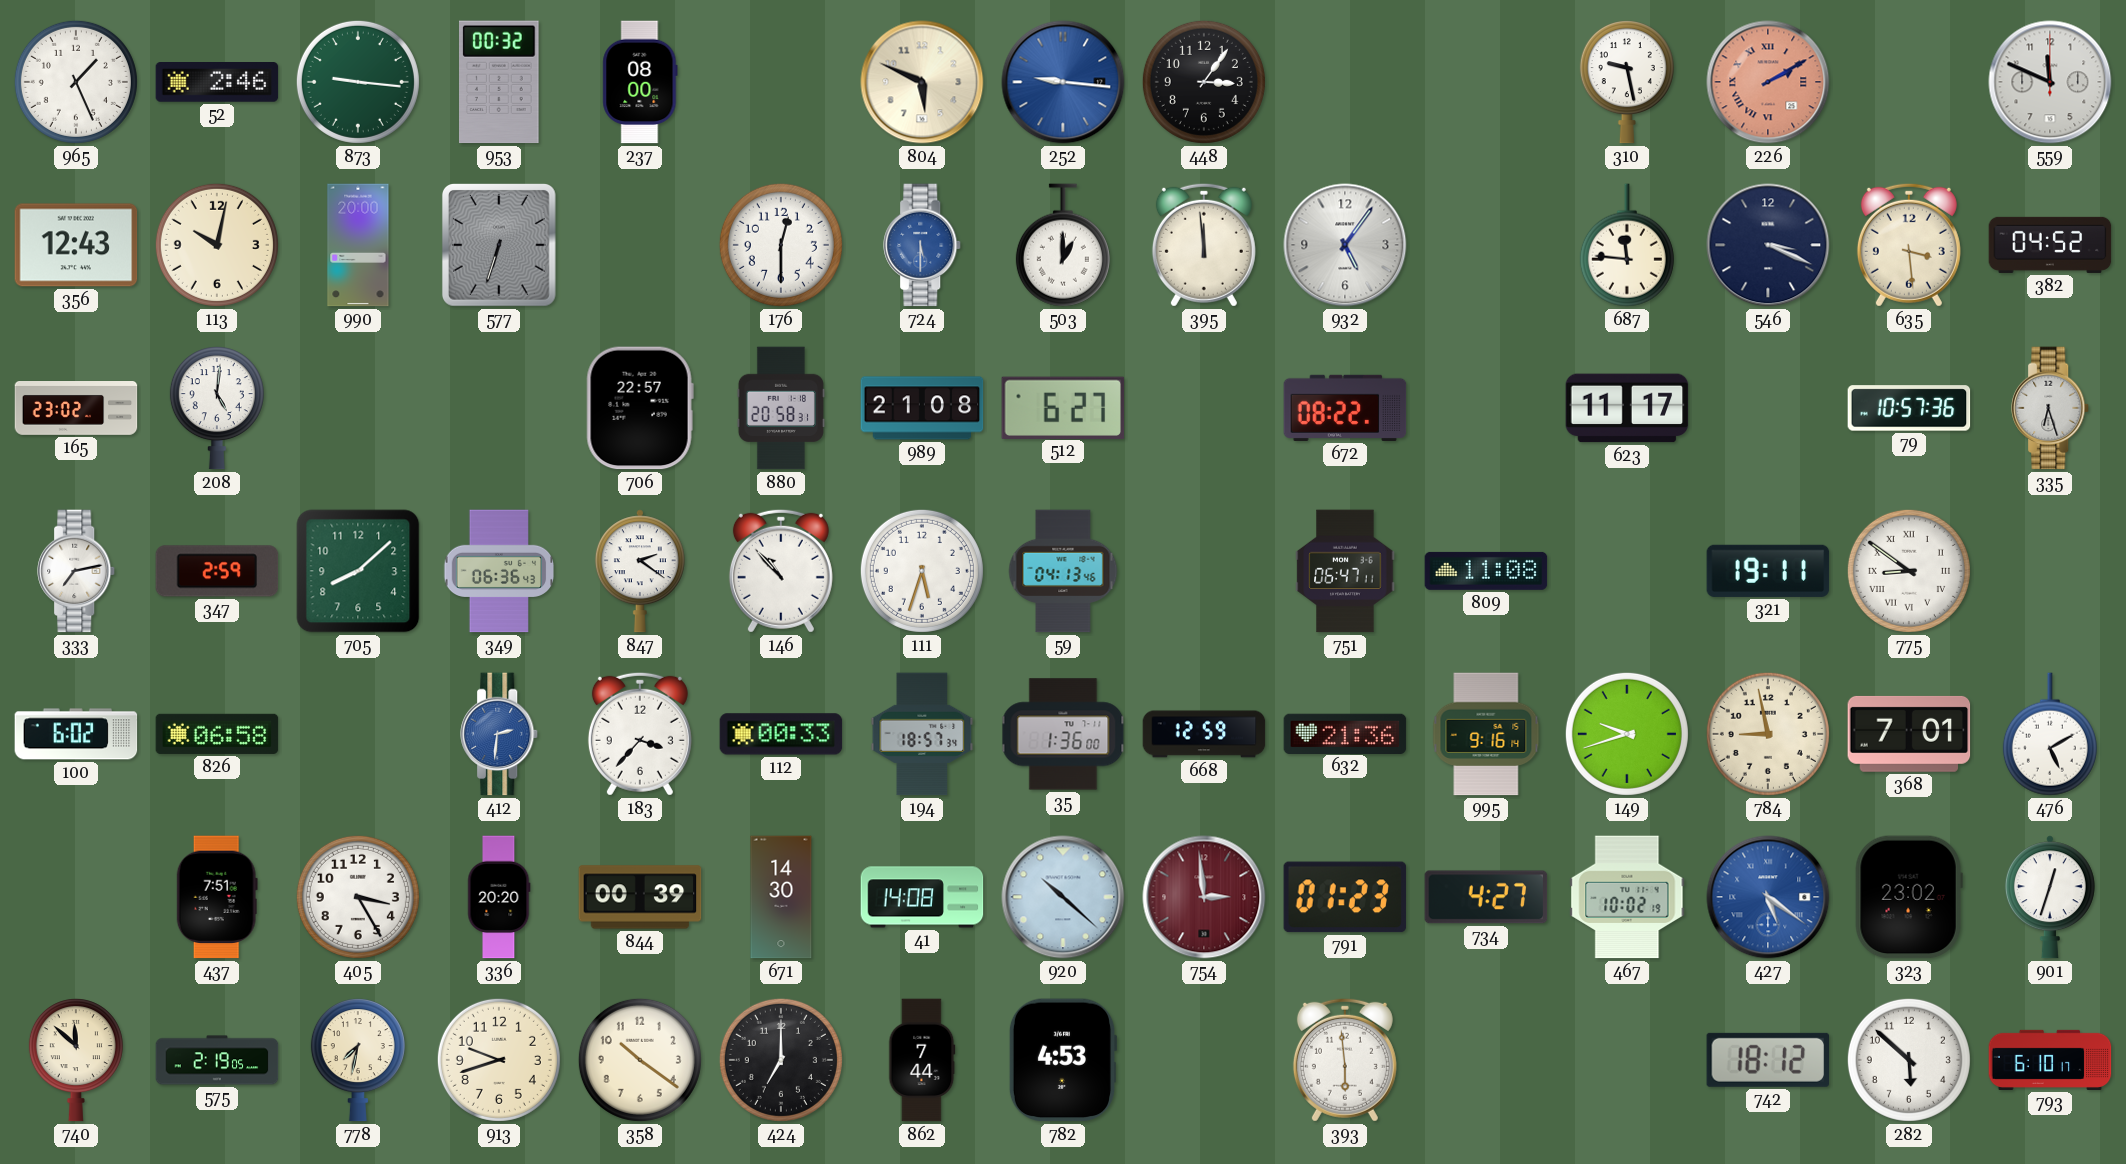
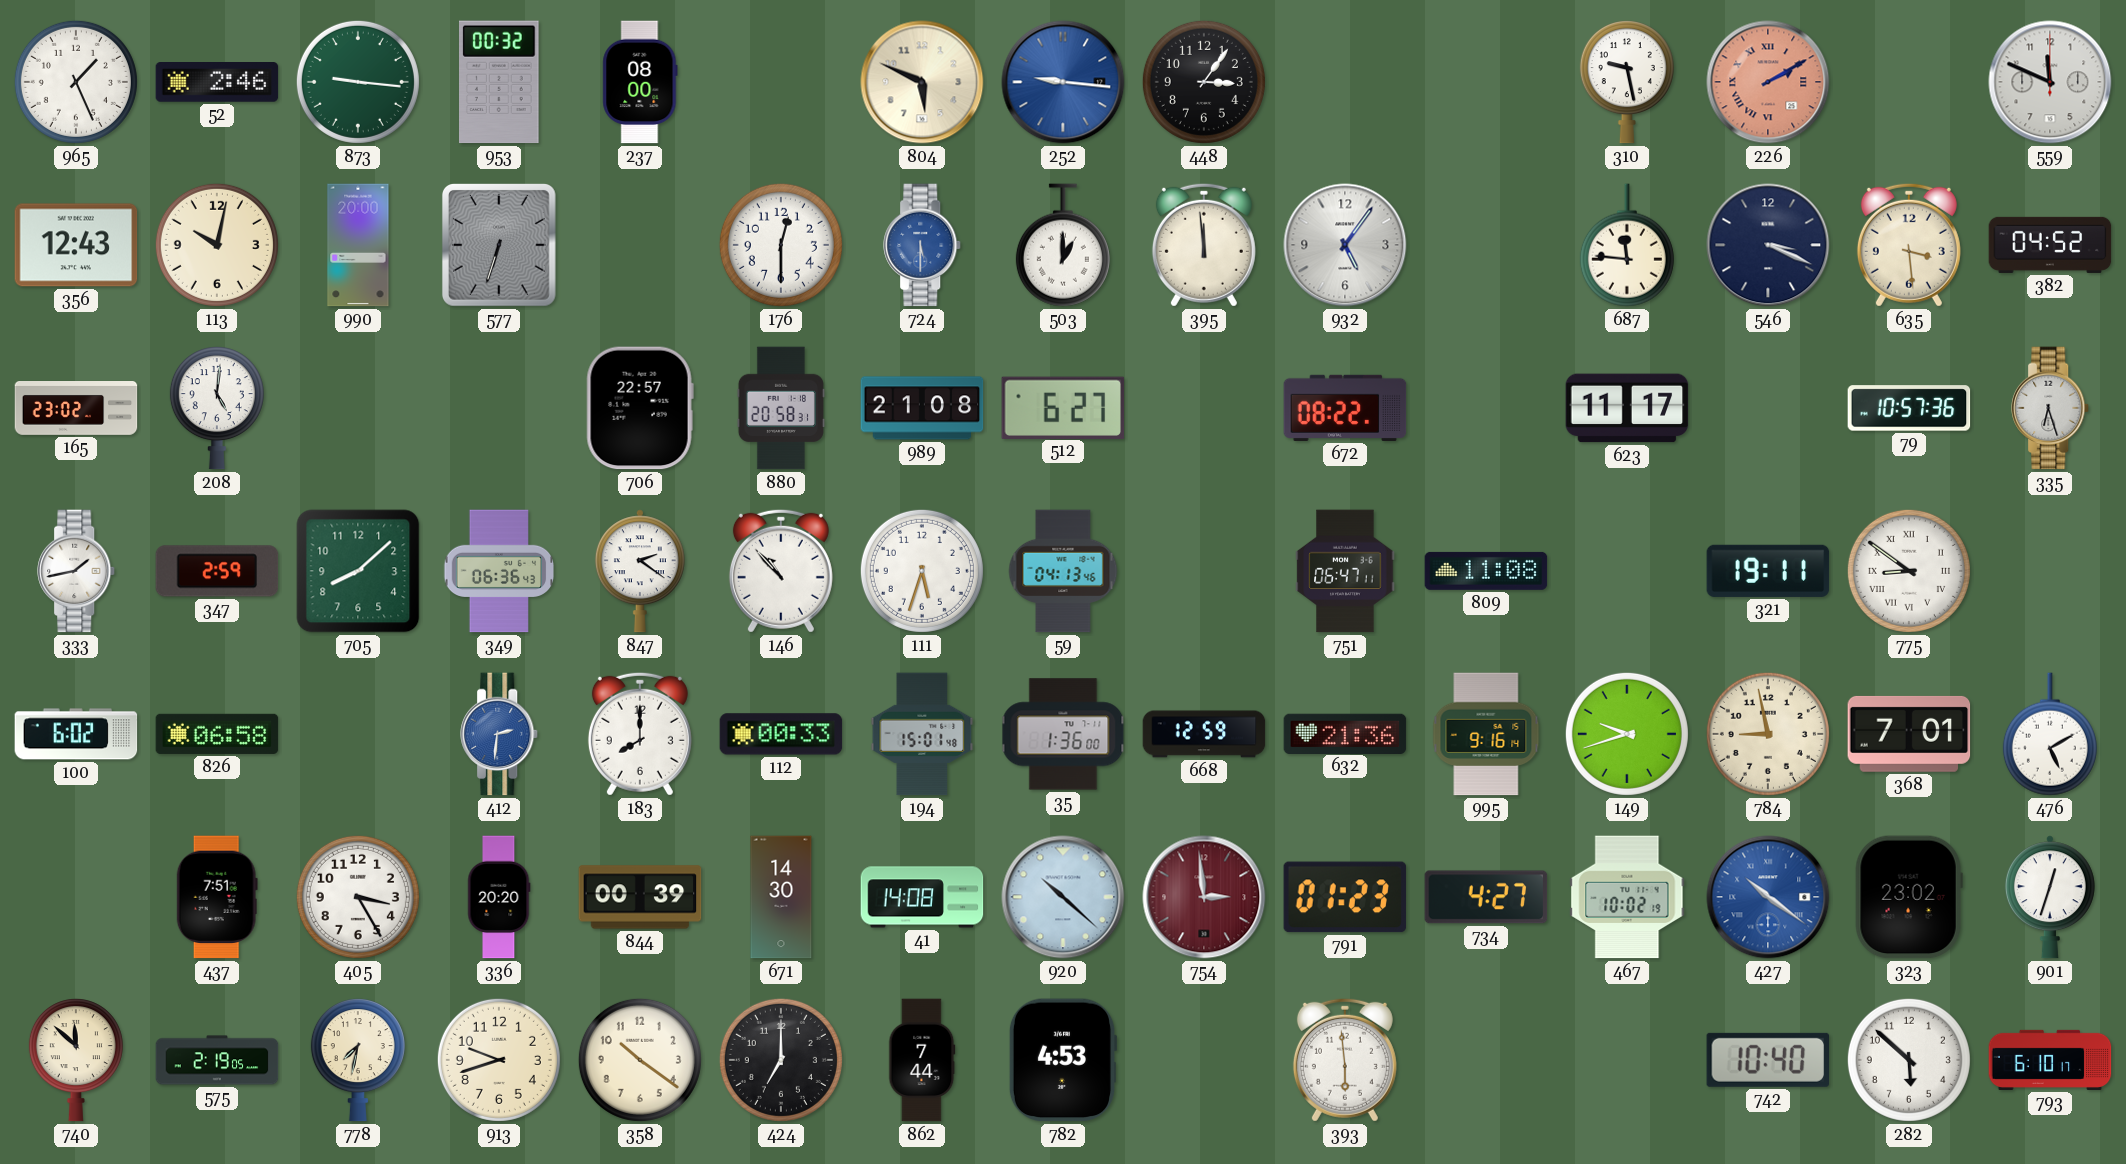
333: 7:13 -> 1:43
183: 3:37 -> 8:00
194: 18:57 -> 15:01
427: 5:21 -> 10:21
742: 18:12 -> 10:40
